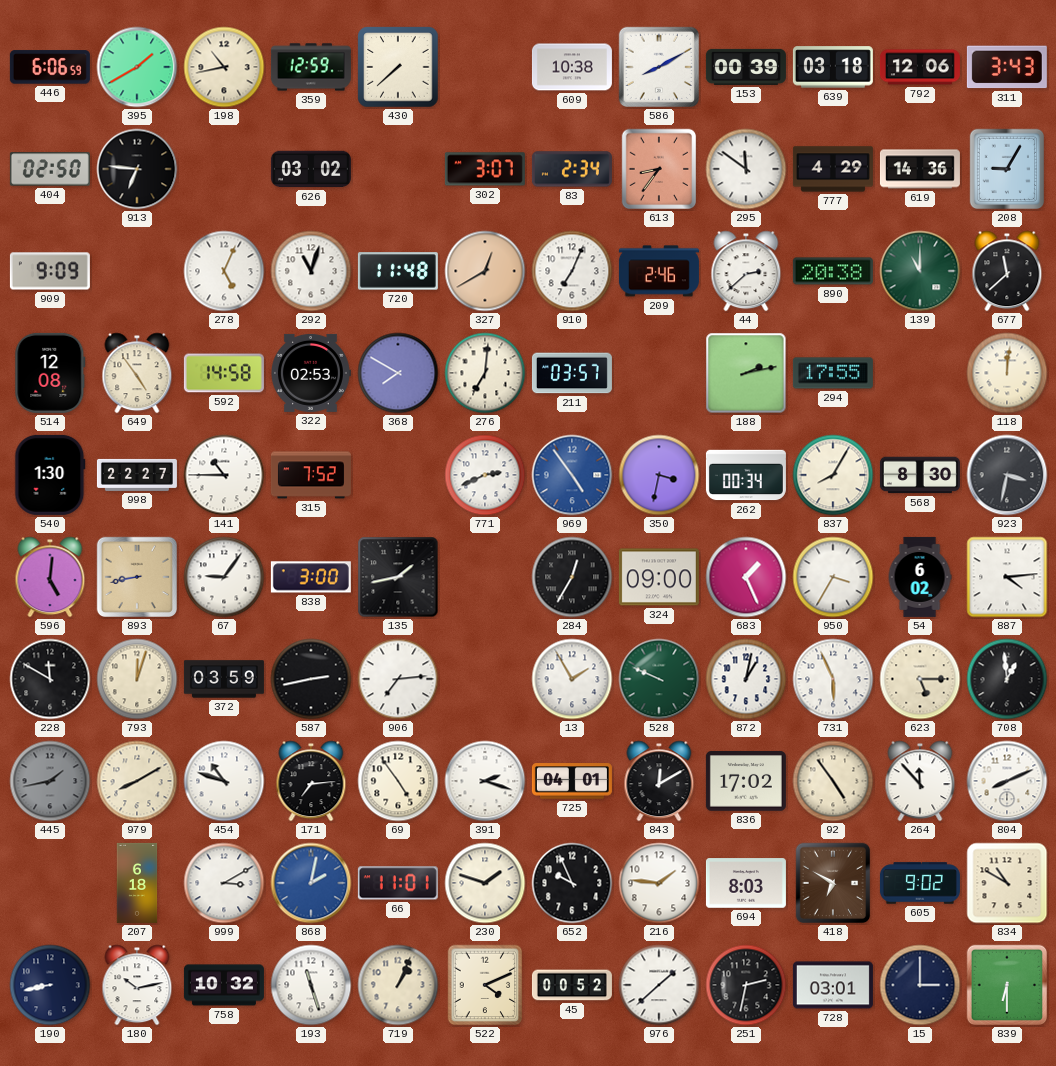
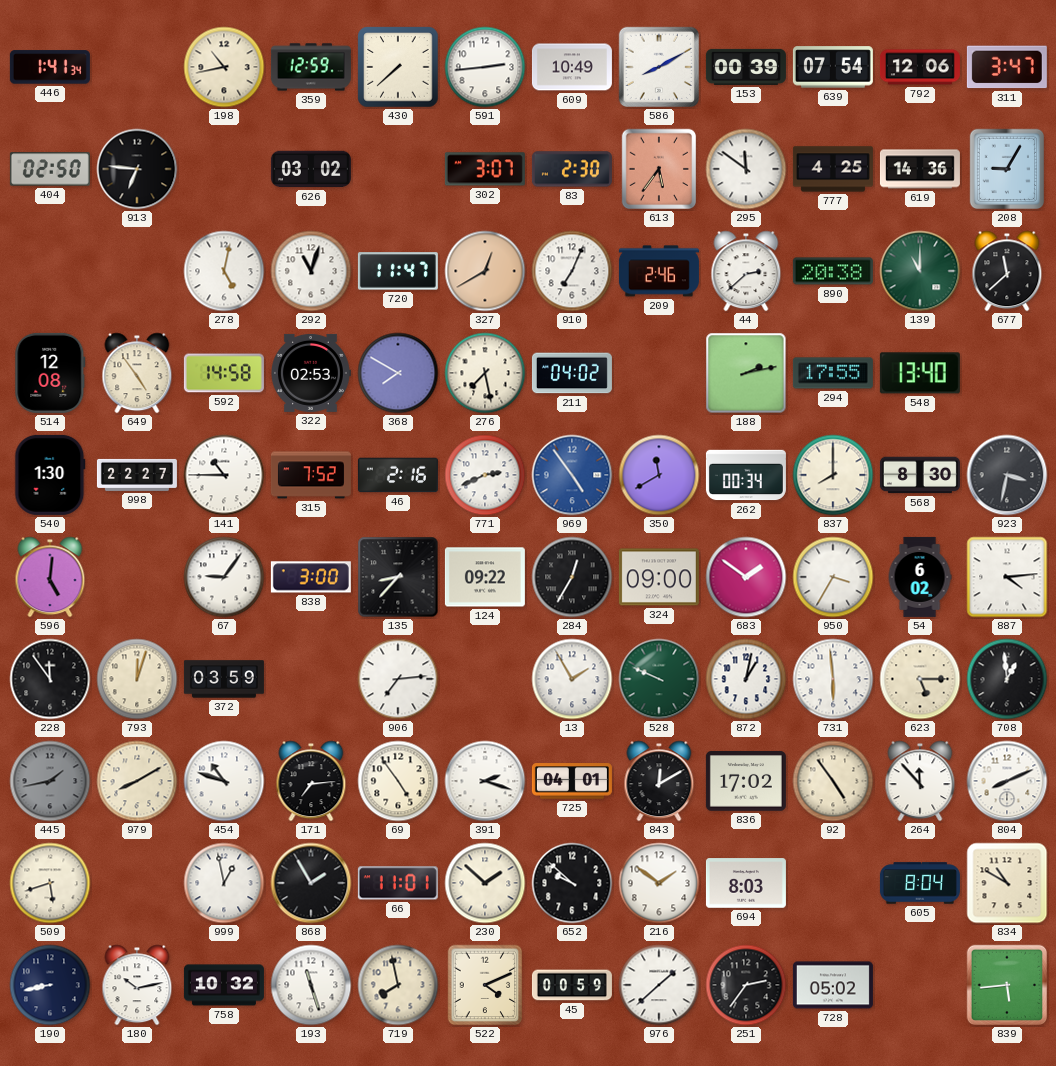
446: 6:06 -> 1:41
395: 1:40 -> none
591: none -> 2:44
609: 10:38 -> 10:49
639: 03:18 -> 07:54
311: 3:43 -> 3:47
83: 2:34 -> 2:30
613: 8:36 -> 5:36
777: 4:29 -> 4:25
909: 9:09 -> none
278: 5:04 -> 5:02
720: 11:48 -> 11:47
276: 7:01 -> 7:28
211: 03:57 -> 04:02
548: none -> 13:40
118: 12:01 -> none
46: none -> 2:16
350: 3:32 -> 11:40
837: 8:05 -> 8:00
893: 8:43 -> none
135: 1:43 -> 8:37
124: none -> 09:22
683: 1:26 -> 1:51
228: 11:50 -> 11:54
587: 2:43 -> none
731: 5:56 -> 5:59
509: none -> 5:42
207: 6:18 -> none
999: 3:10 -> 12:58
868: 2:02 -> 1:55
868 dial: blue -> black
230: 1:48 -> 1:52
652: 9:56 -> 9:52
216: 1:46 -> 1:51
418: 6:50 -> none
605: 9:02 -> 8:04
719: 1:04 -> 7:58
45: 00:52 -> 00:59
251: 2:32 -> 2:36
728: 03:01 -> 05:02
15: 3:00 -> none
839: 6:30 -> 5:44
